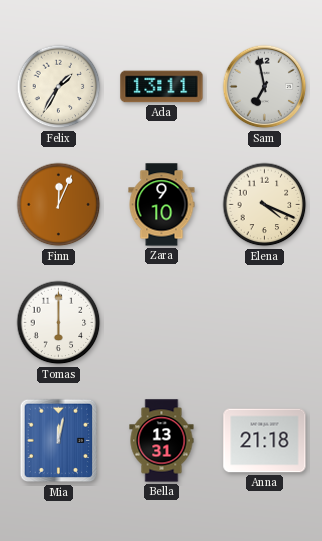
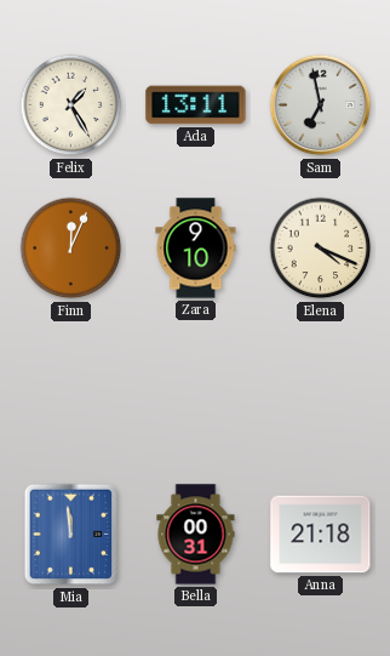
Felix: 1:35 -> 1:25
Tomas: 6:00 -> none
Mia: 12:02 -> 11:59
Bella: 13:31 -> 00:31
